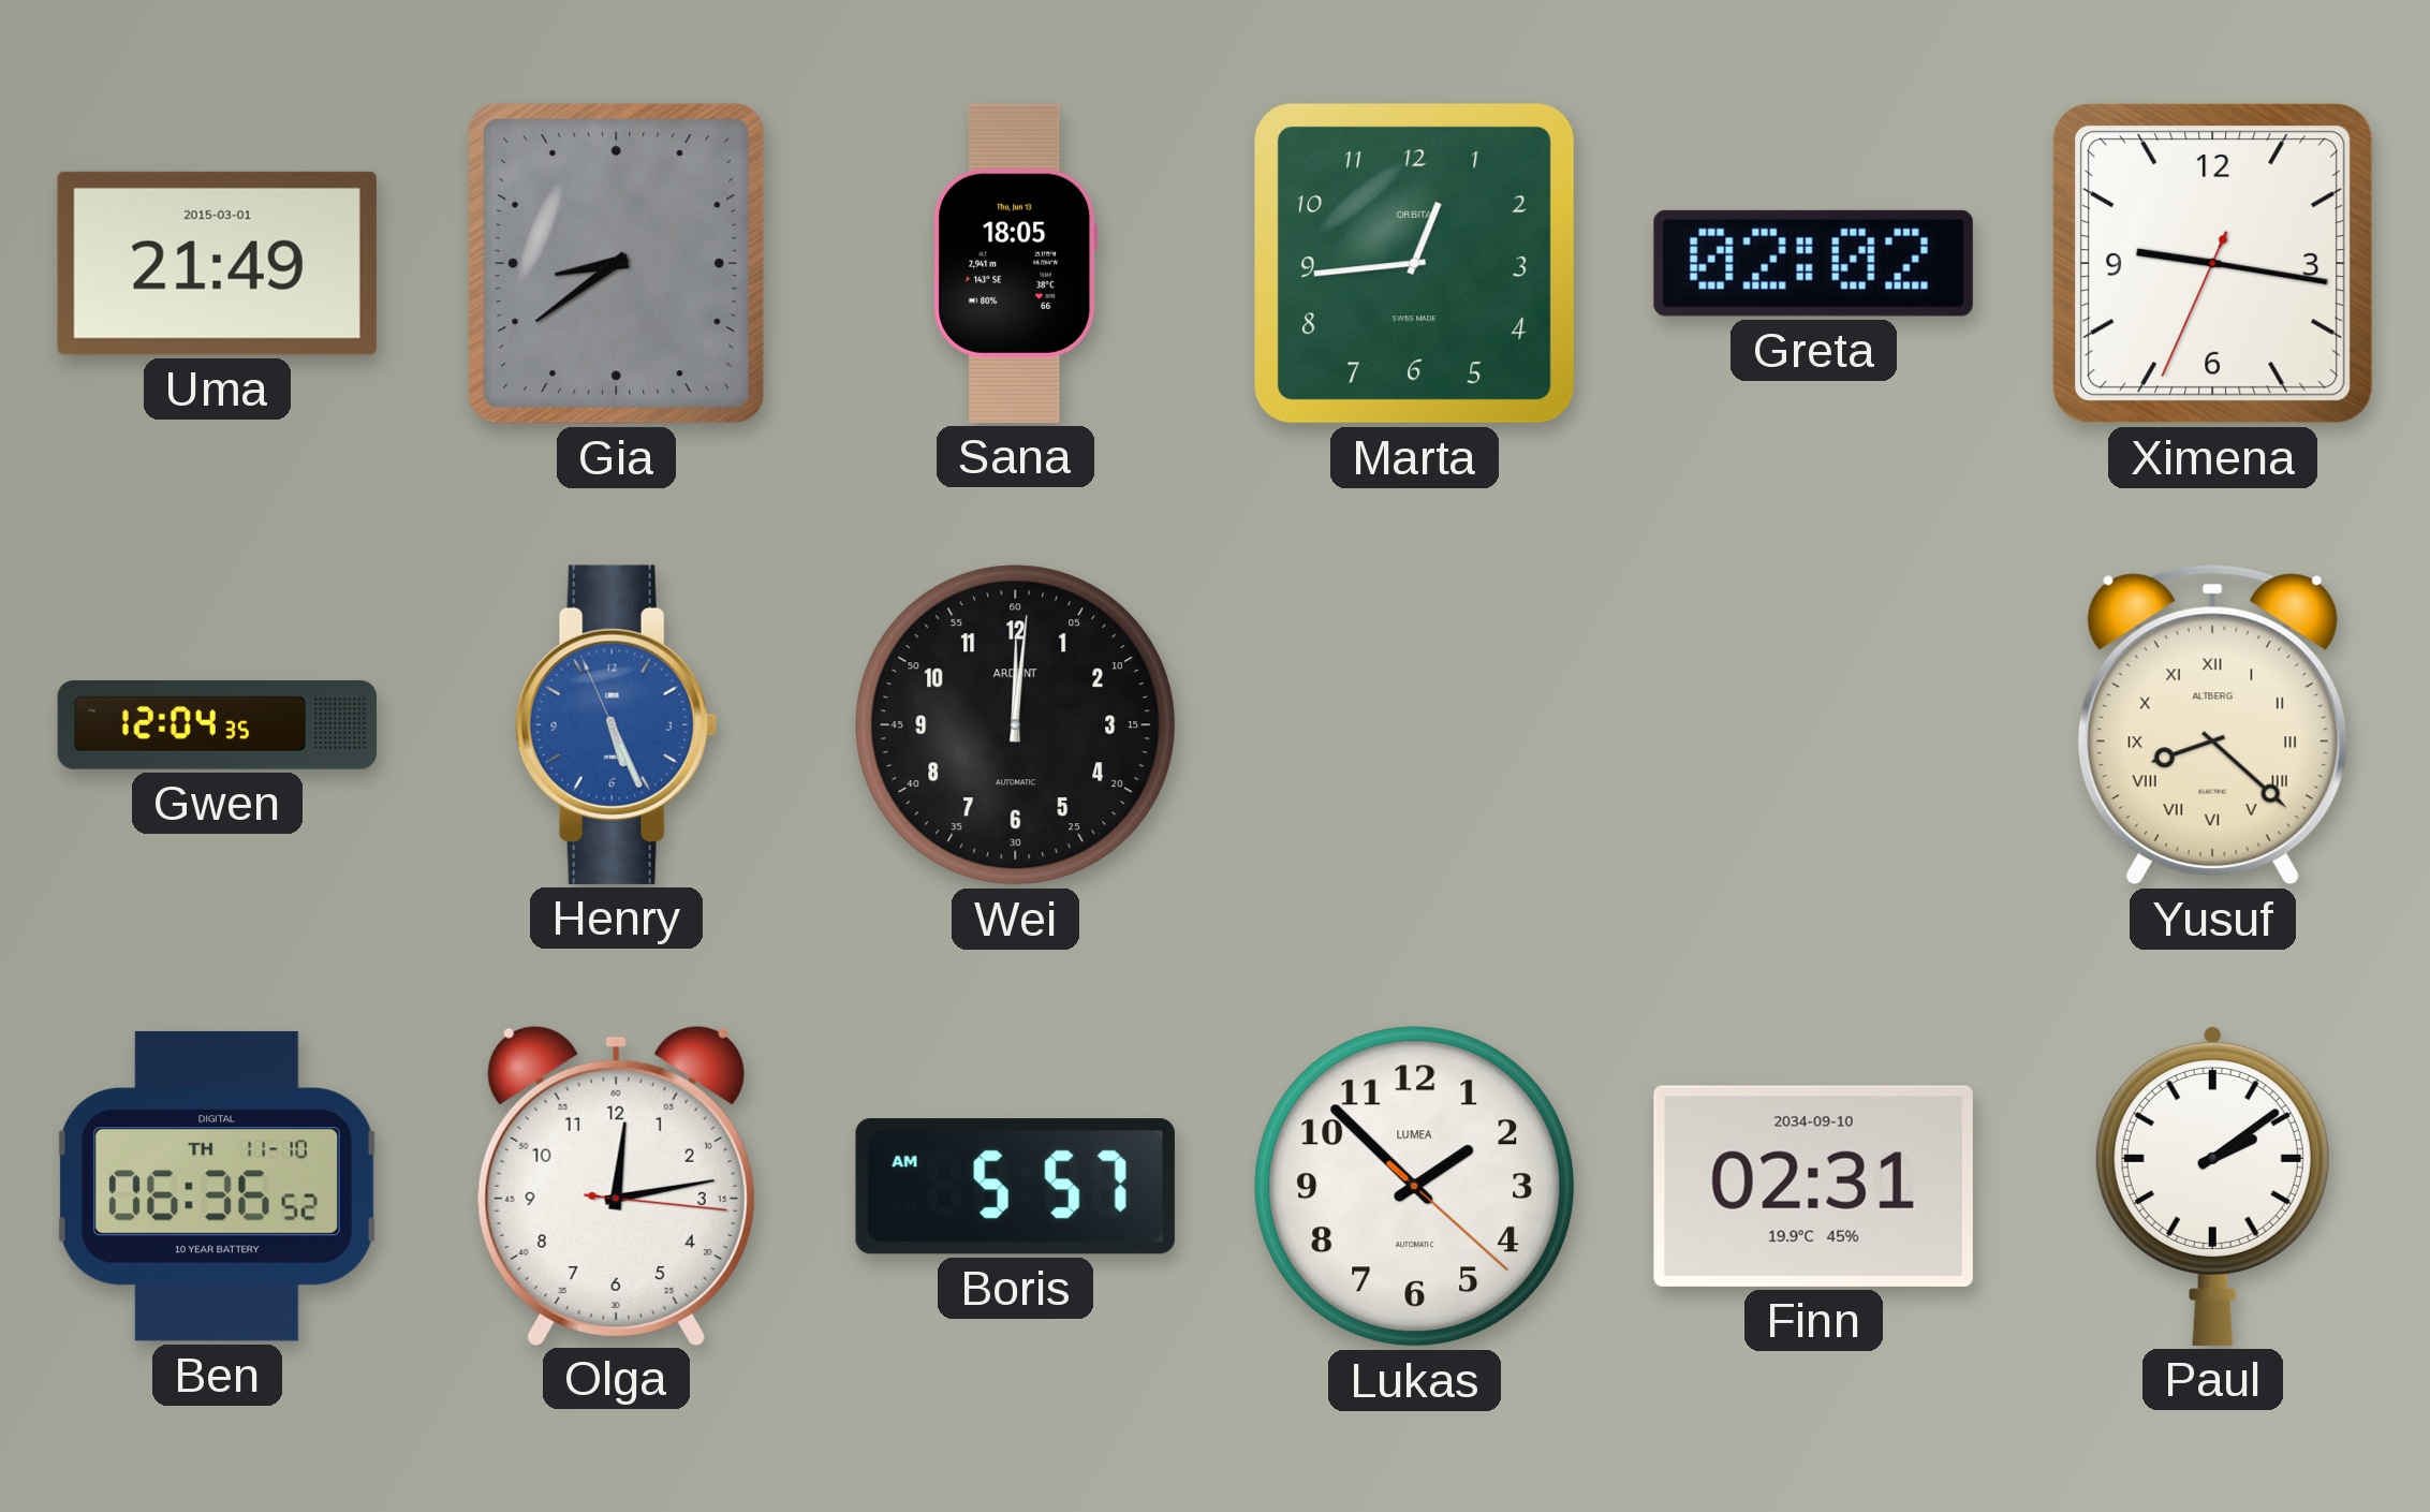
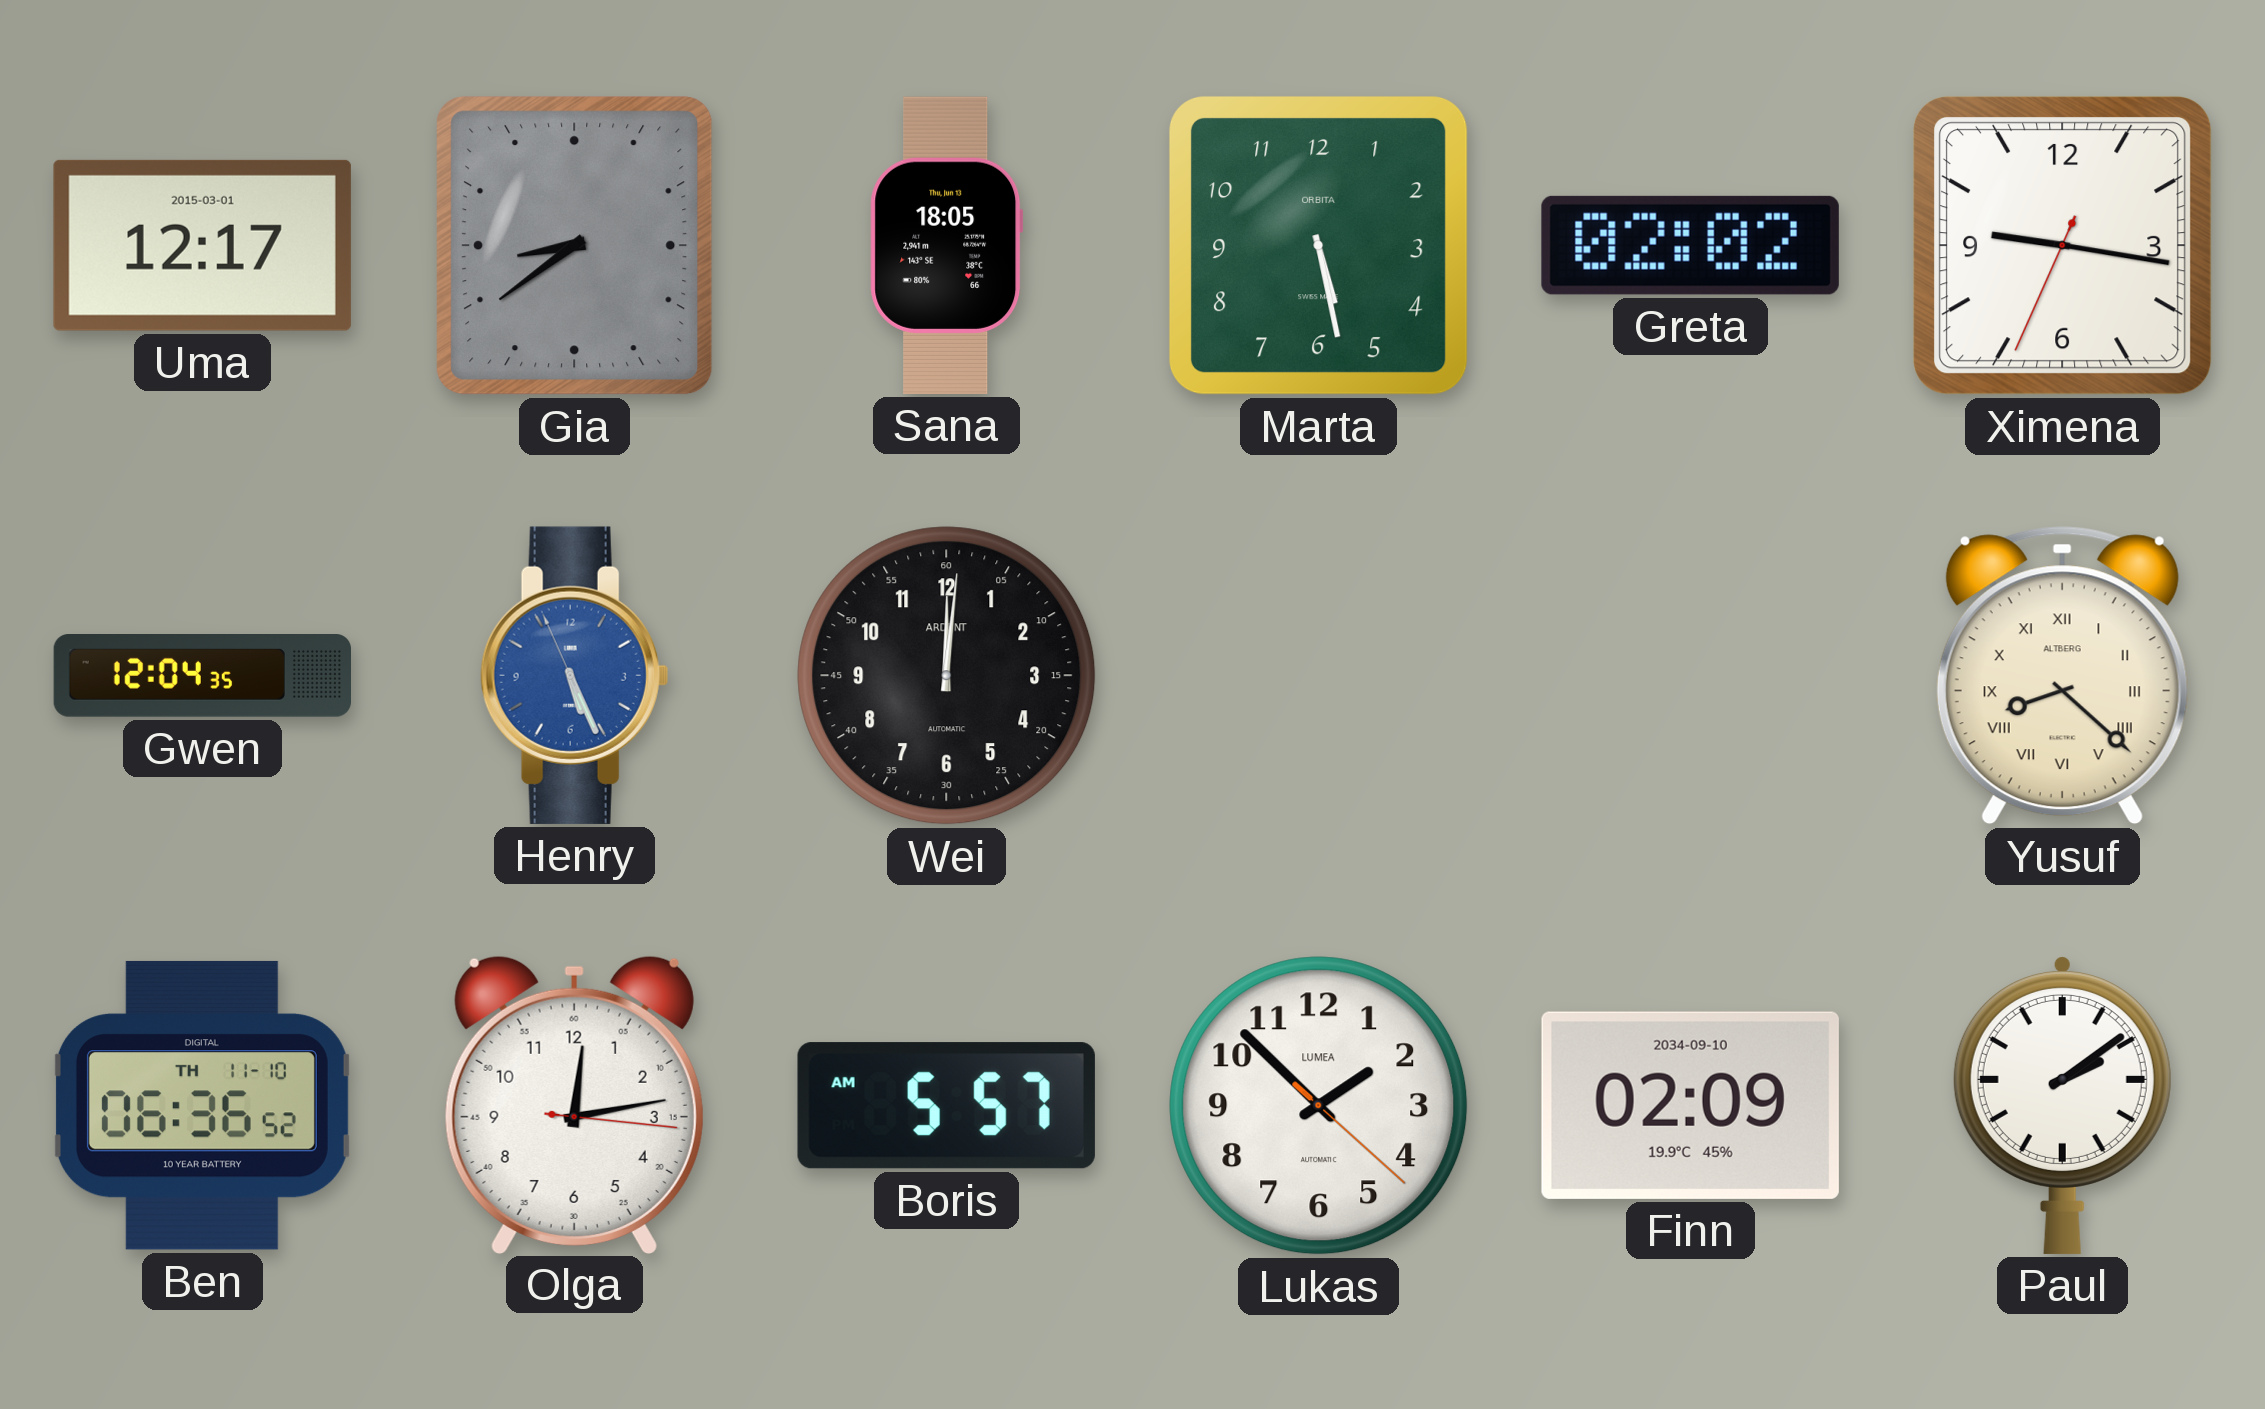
Uma: 21:49 -> 12:17
Marta: 12:44 -> 5:28
Finn: 02:31 -> 02:09
